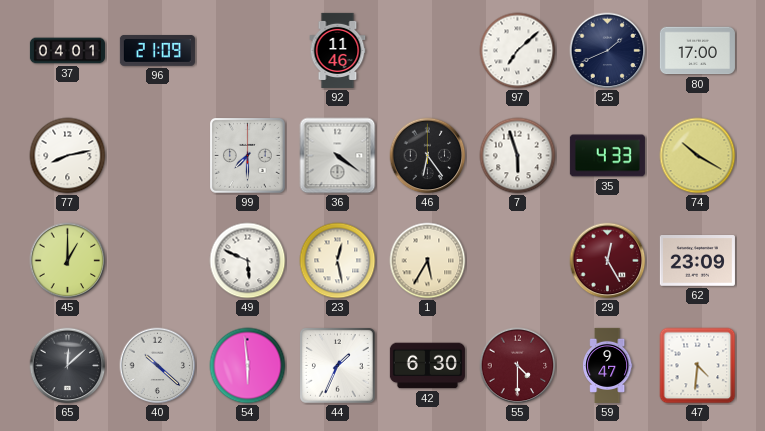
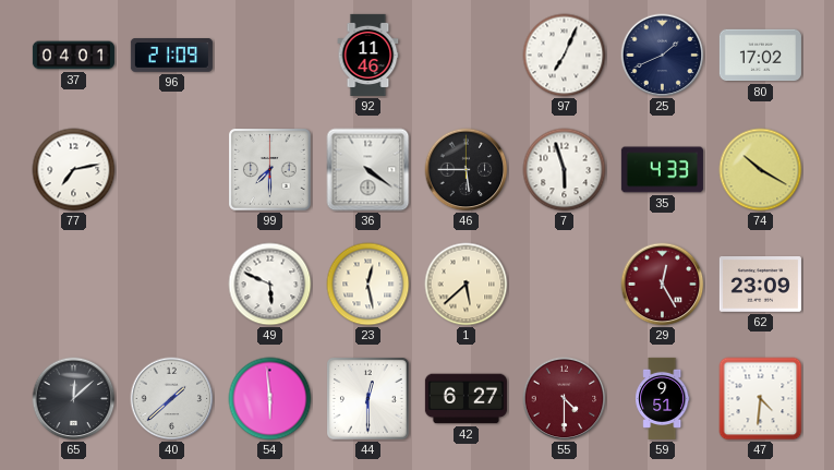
97: 7:08 -> 7:04
80: 17:00 -> 17:02
77: 8:13 -> 7:13
46: 6:24 -> 5:45
45: 1:00 -> none
1: 5:35 -> 5:38
40: 10:22 -> 1:38
44: 1:34 -> 12:30
42: 6:30 -> 6:27
59: 9:47 -> 9:51
